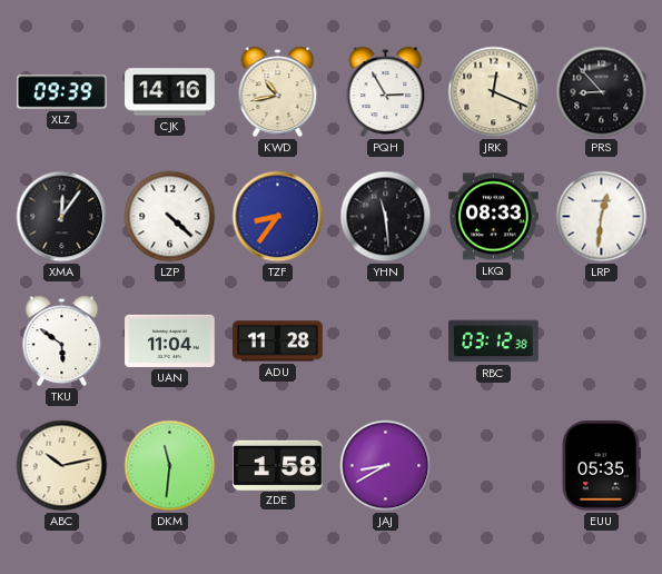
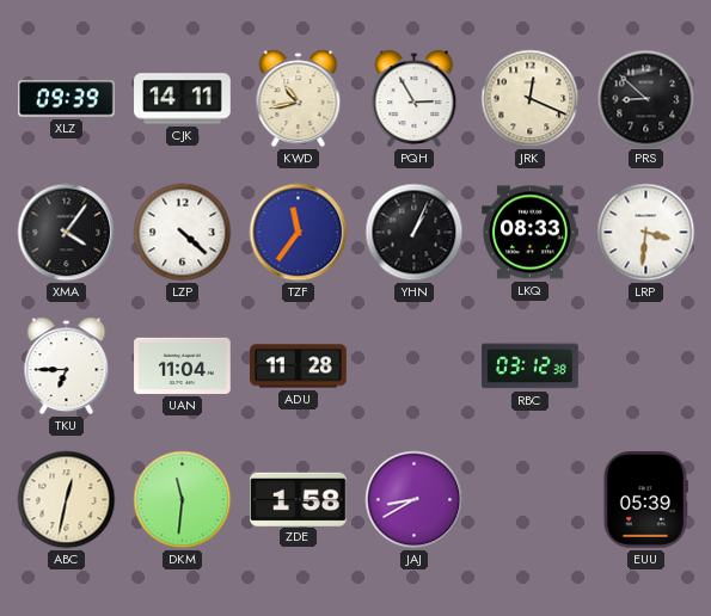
CJK: 14:16 -> 14:11
PRS: 8:53 -> 8:52
XMA: 12:06 -> 4:06
TZF: 8:36 -> 11:36
YHN: 11:29 -> 1:04
LRP: 12:31 -> 3:31
TKU: 5:51 -> 6:45
ABC: 10:13 -> 12:32
EUU: 05:35 -> 05:39
